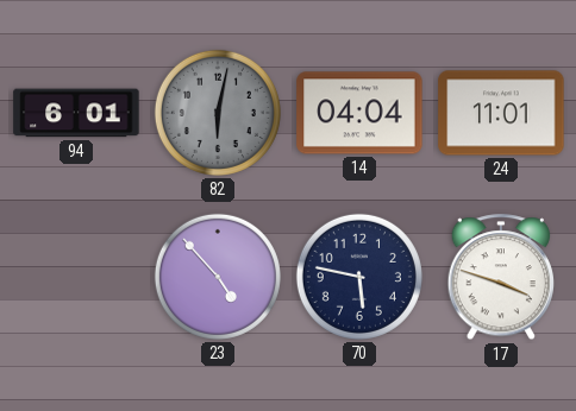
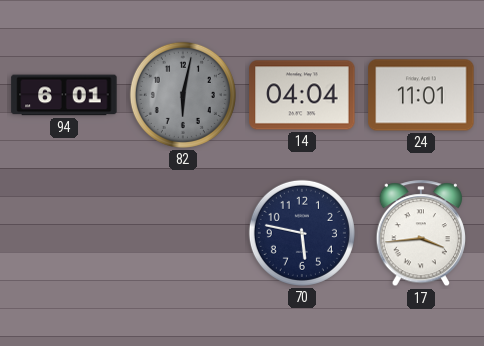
23: 4:53 -> none
17: 3:48 -> 3:44
